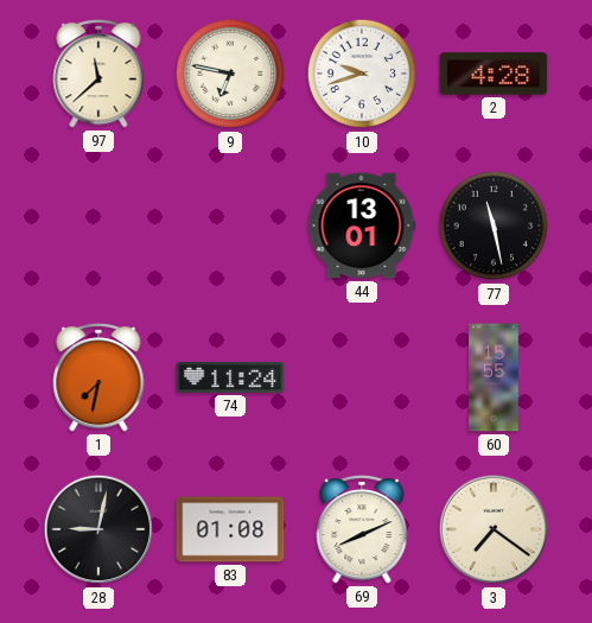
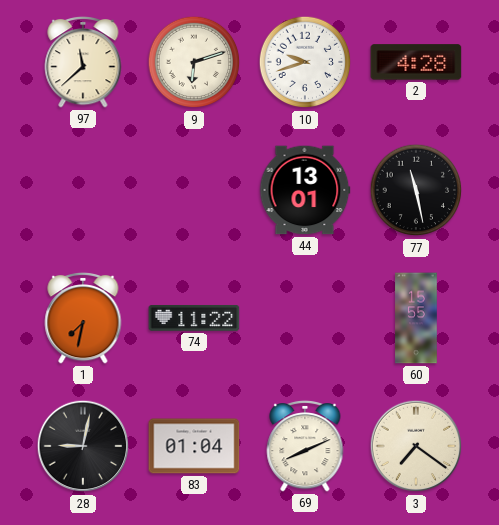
9: 6:47 -> 6:12
74: 11:24 -> 11:22
83: 01:08 -> 01:04
